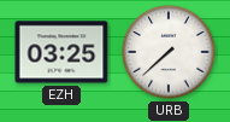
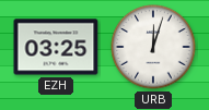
URB: 7:38 -> 12:03
